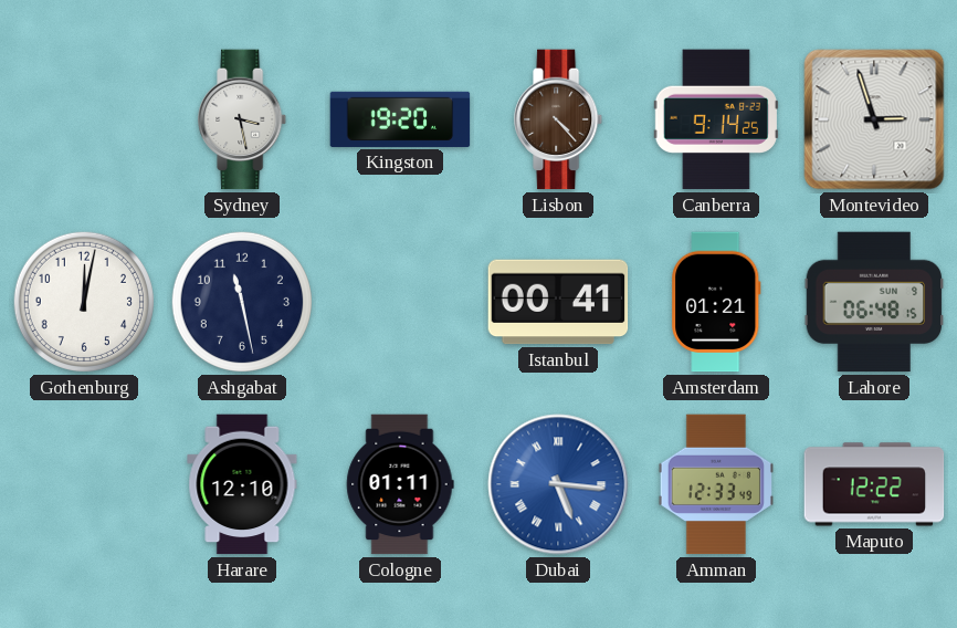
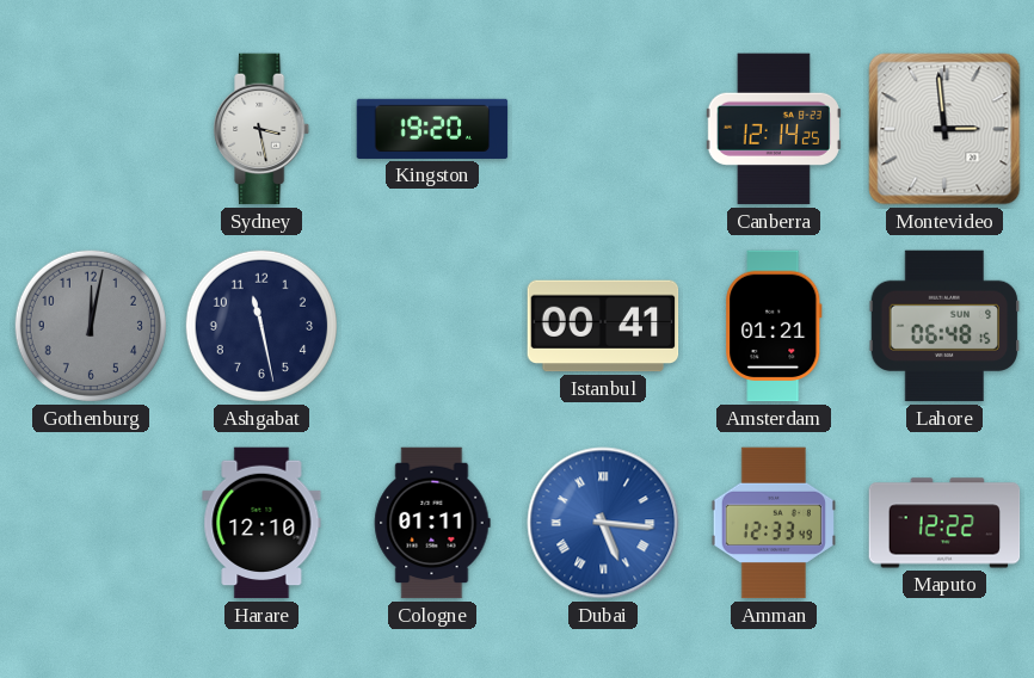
Lisbon: 4:23 -> none
Canberra: 9:14 -> 12:14
Montevideo: 2:57 -> 2:59
Gothenburg dial: white -> grey
